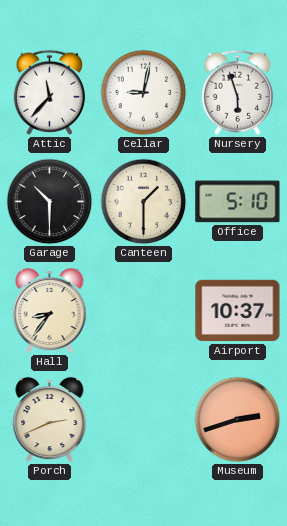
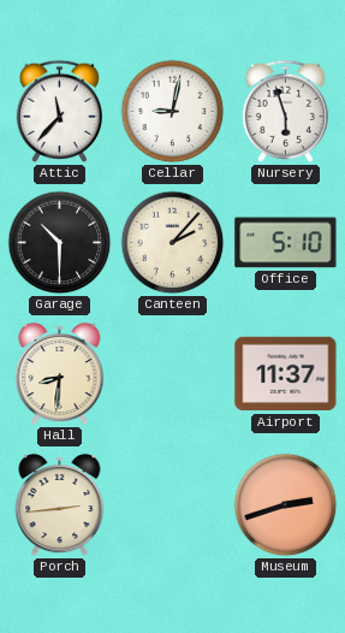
Canteen: 1:30 -> 2:07
Hall: 8:36 -> 8:31
Airport: 10:37 -> 11:37
Porch: 2:41 -> 2:44
